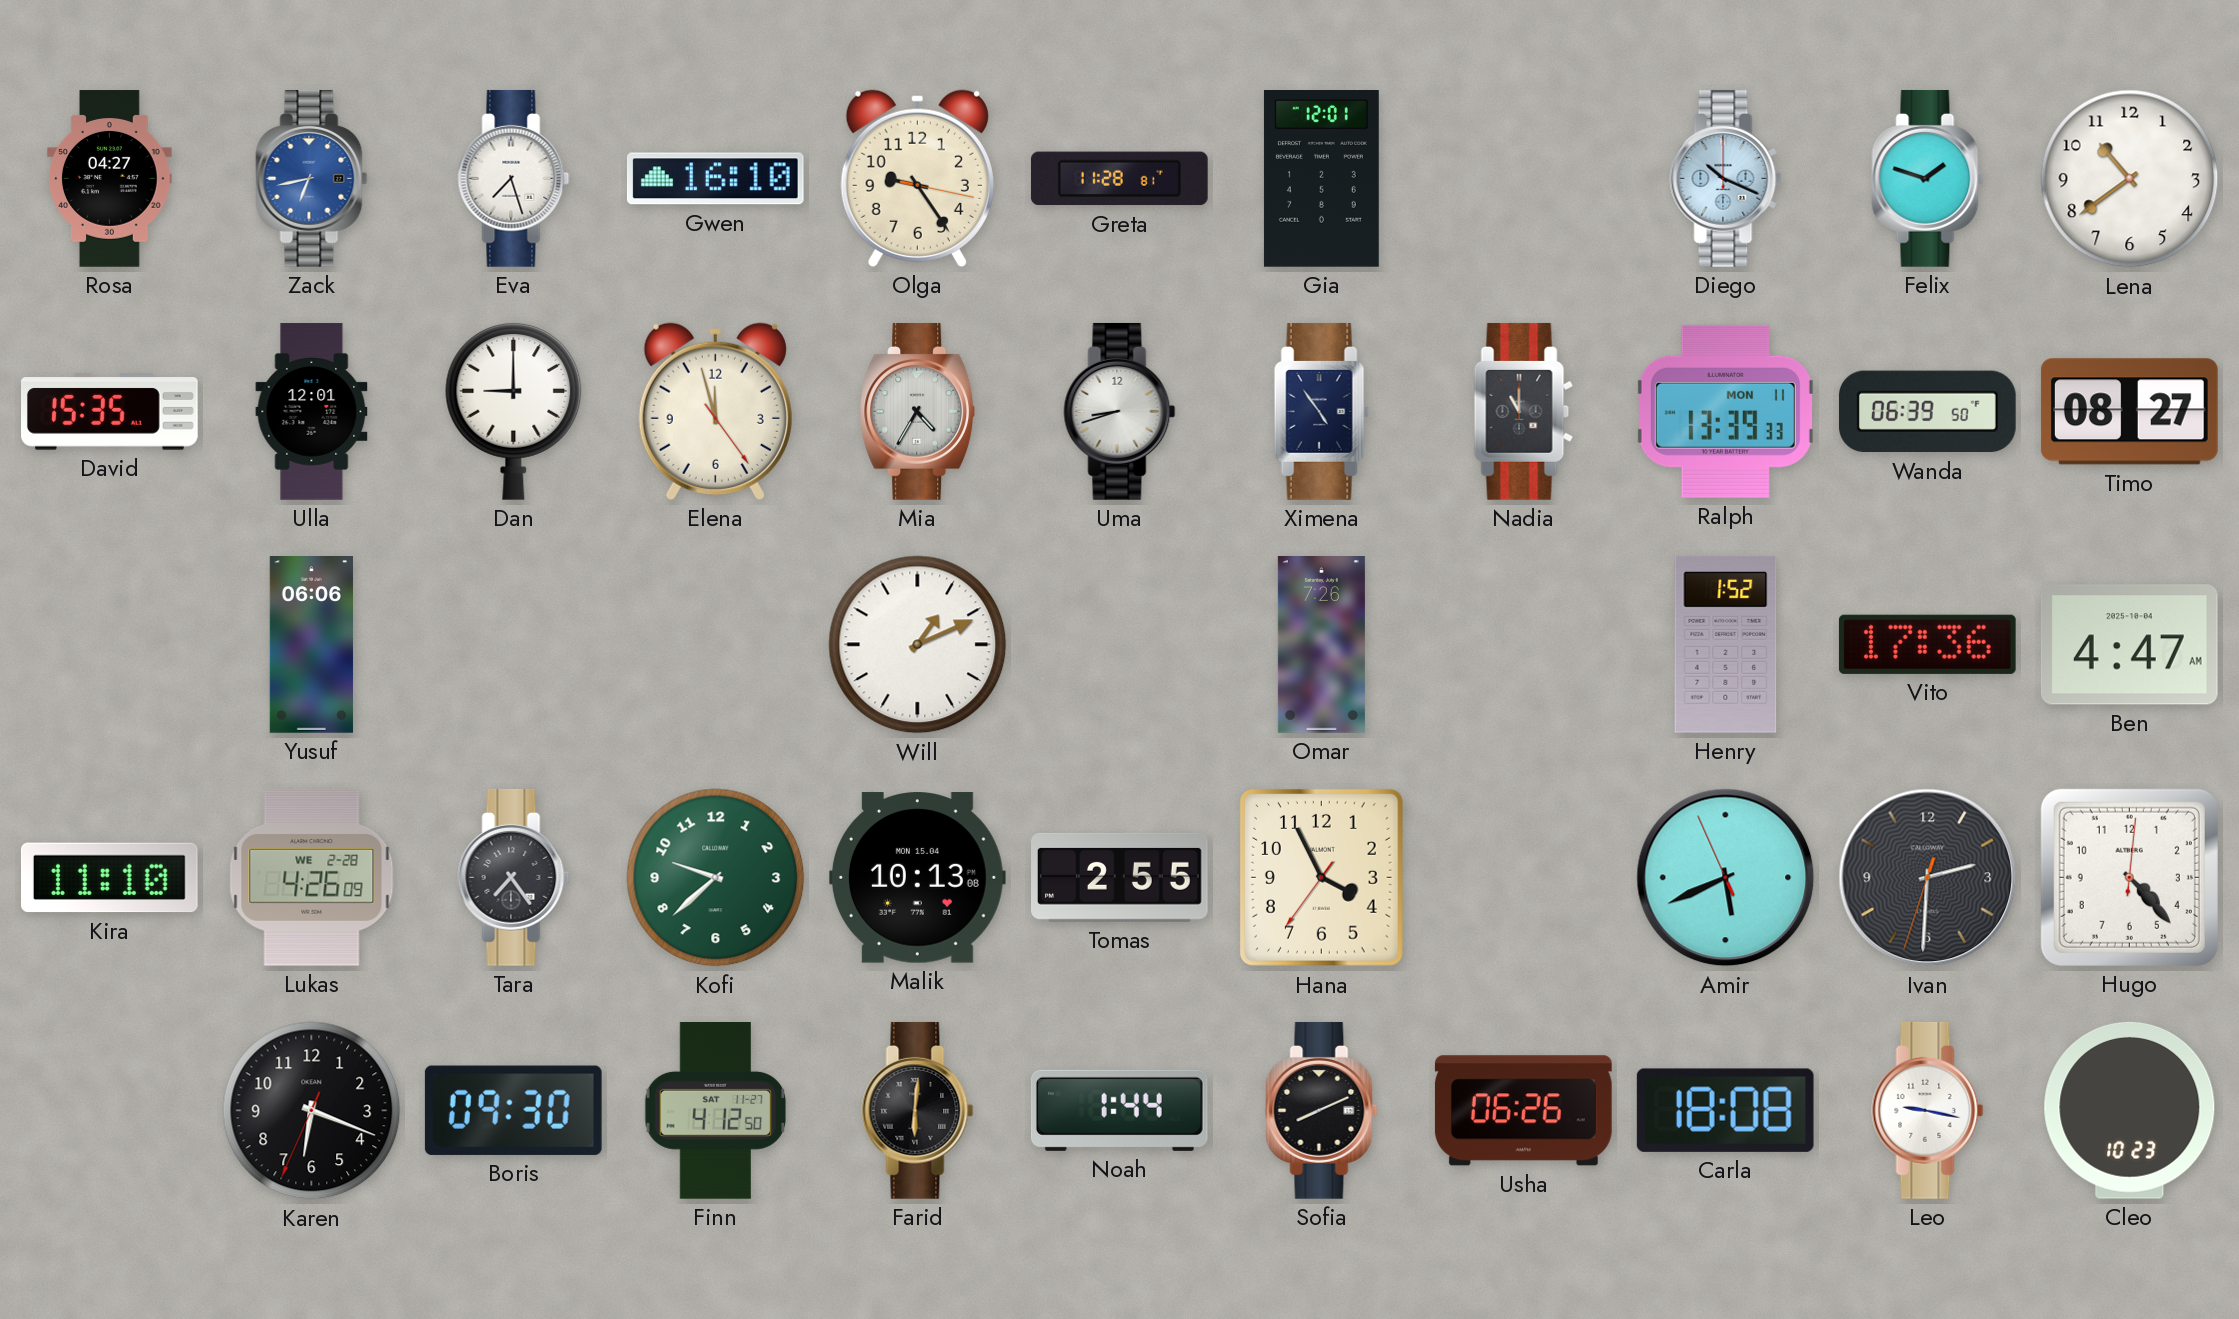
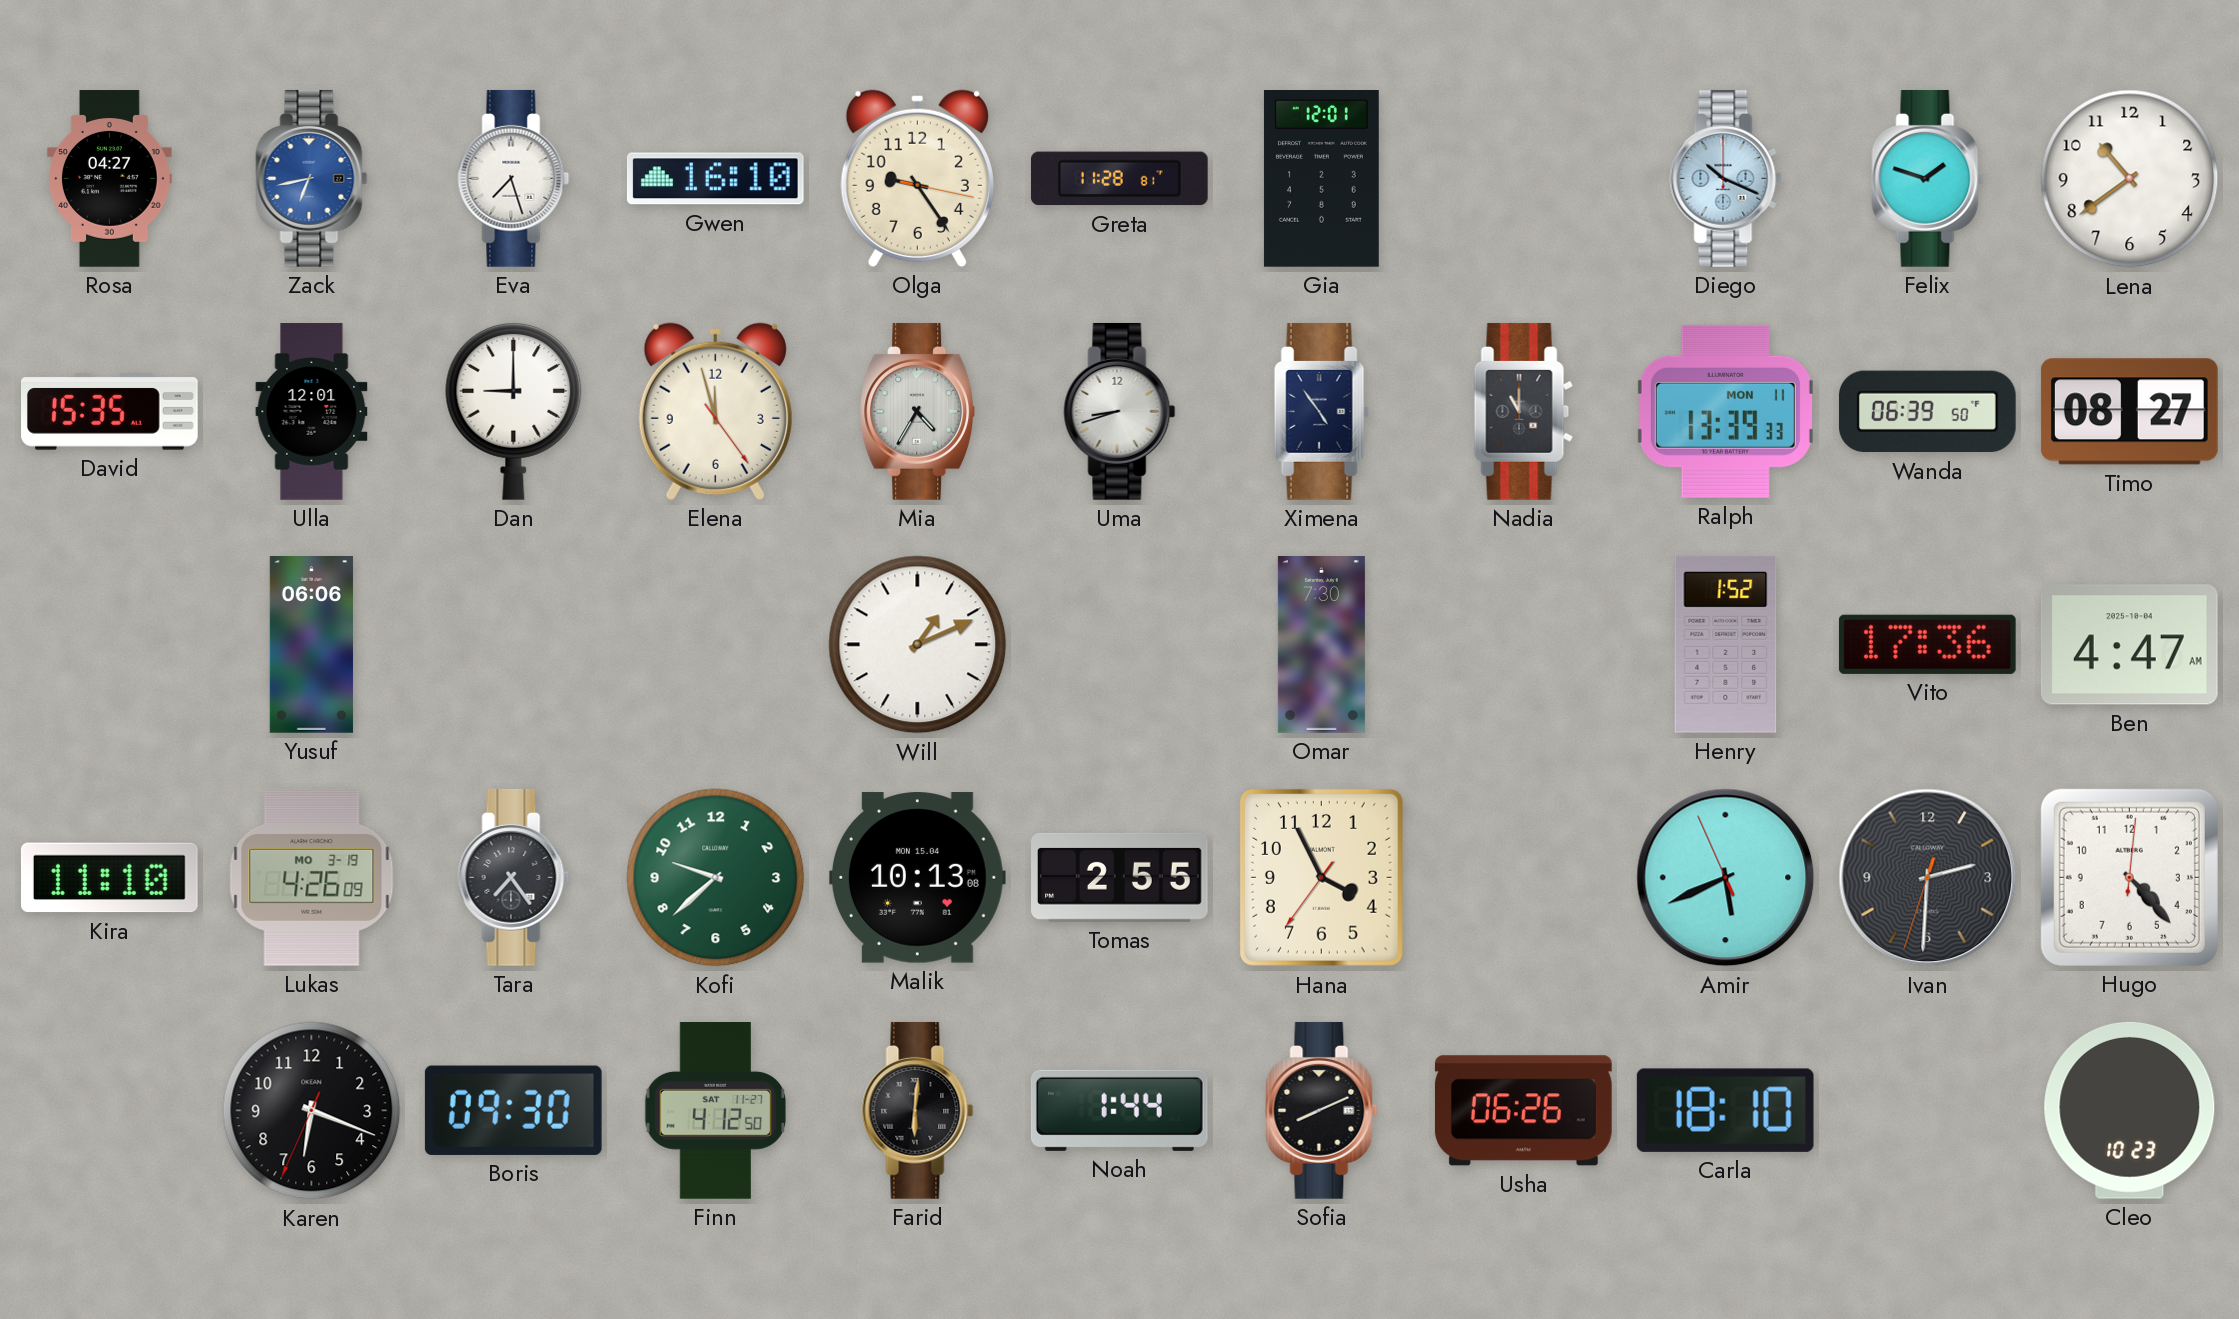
Omar: 7:26 -> 7:30
Lukas date: WE 2-28 -> MO 3-19
Carla: 18:08 -> 18:10
Leo: 9:17 -> none
